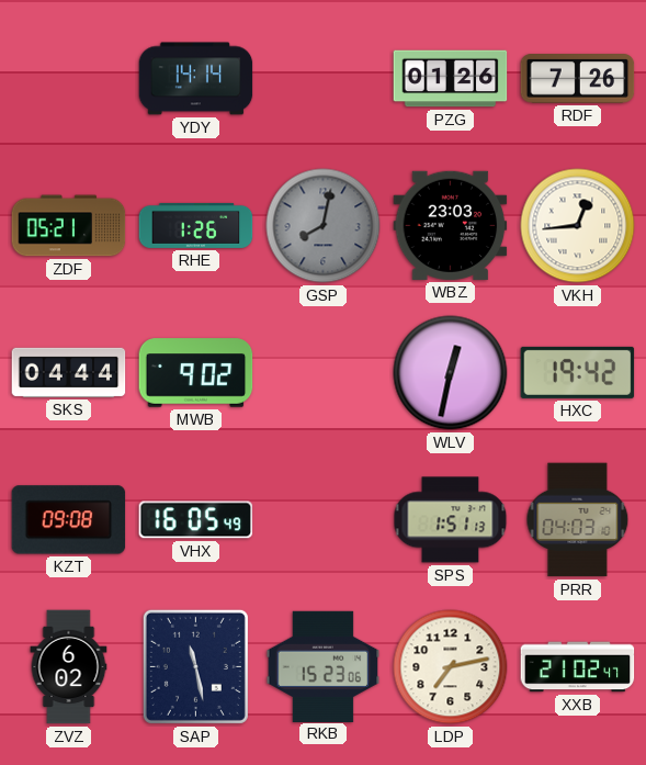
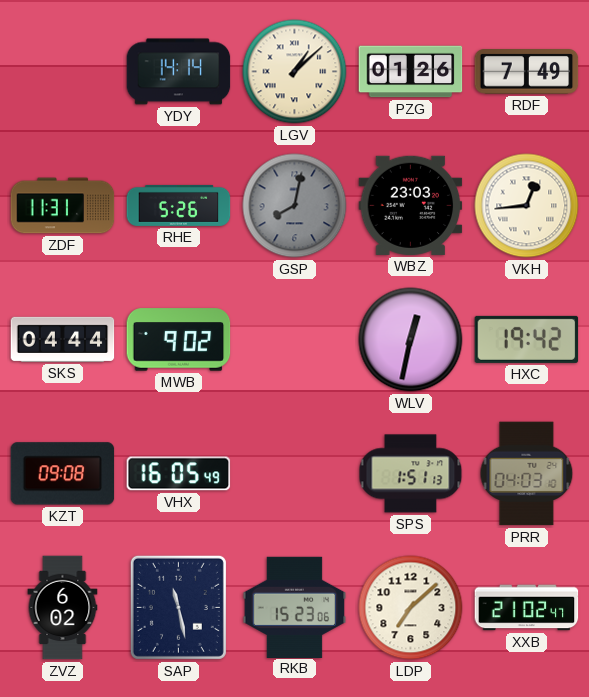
LGV: none -> 1:08
RDF: 7:26 -> 7:49
ZDF: 05:21 -> 11:31
RHE: 1:26 -> 5:26
LDP: 7:13 -> 7:08
